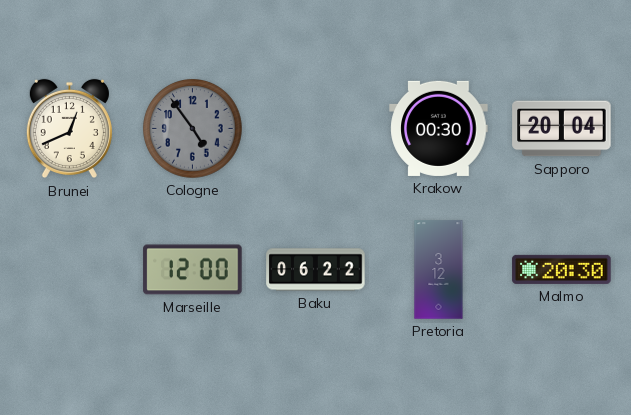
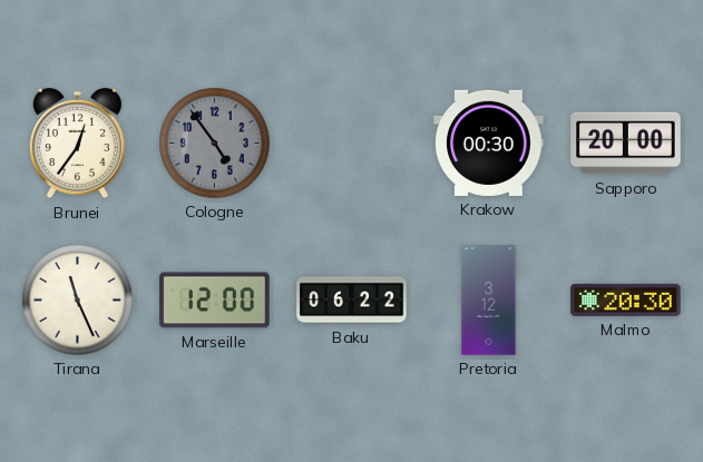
Brunei: 12:41 -> 12:36
Sapporo: 20:04 -> 20:00
Tirana: none -> 11:26
